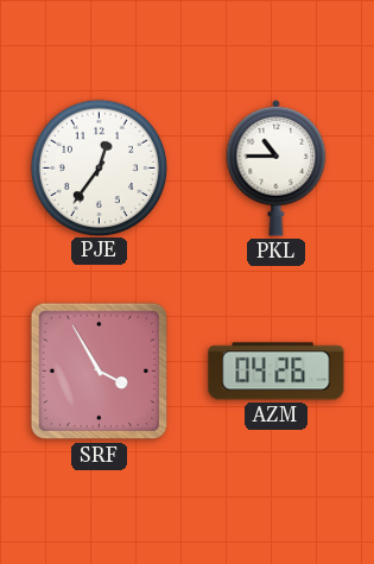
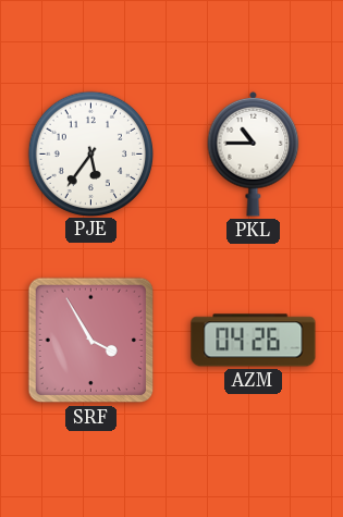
PJE: 12:36 -> 5:36
